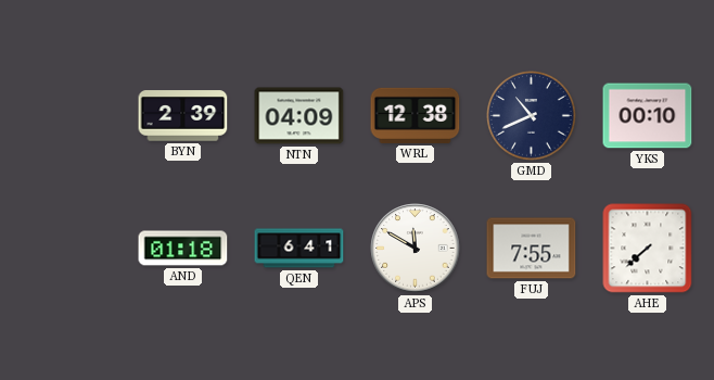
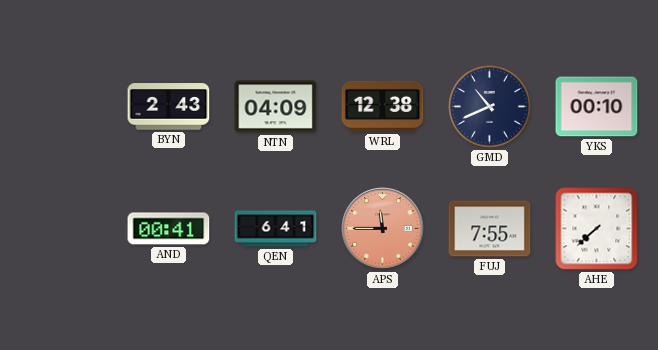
BYN: 2:39 -> 2:43
AND: 01:18 -> 00:41
APS: 11:50 -> 11:45
APS dial: white -> salmon
